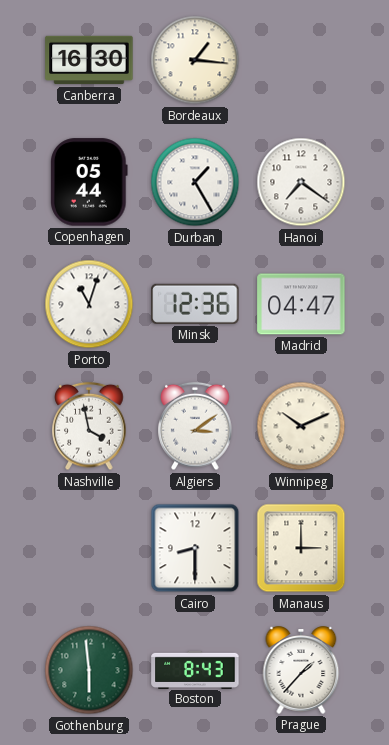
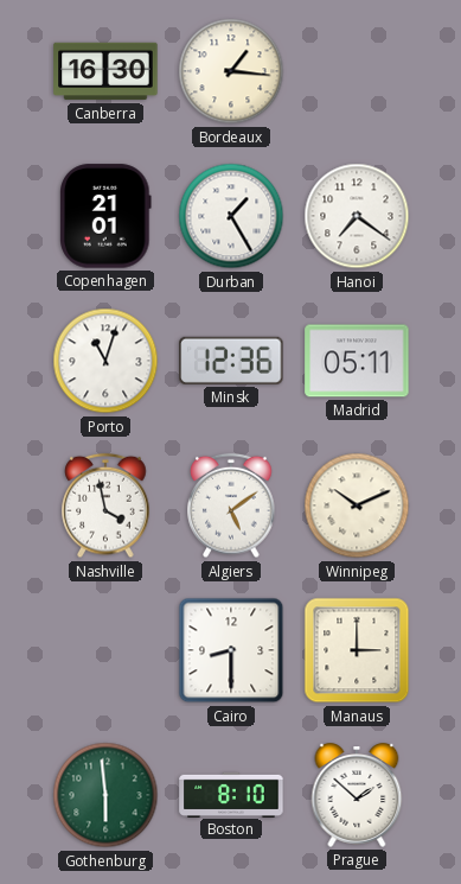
Copenhagen: 05:44 -> 21:01
Madrid: 04:47 -> 05:11
Algiers: 3:09 -> 5:09
Boston: 8:43 -> 8:10
Prague: 1:37 -> 1:52
